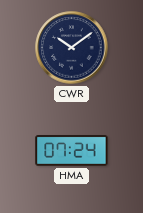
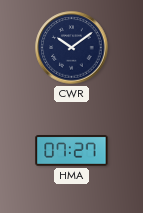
HMA: 07:24 -> 07:27
